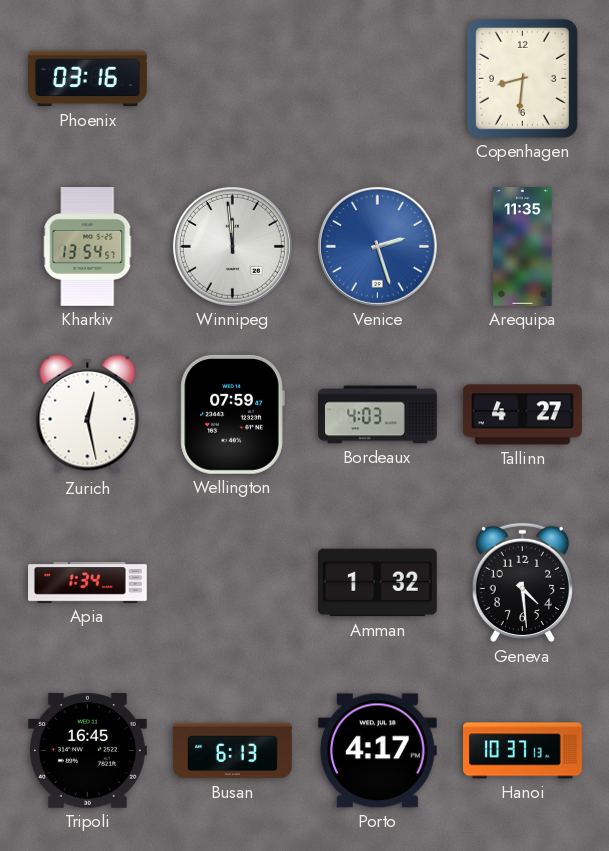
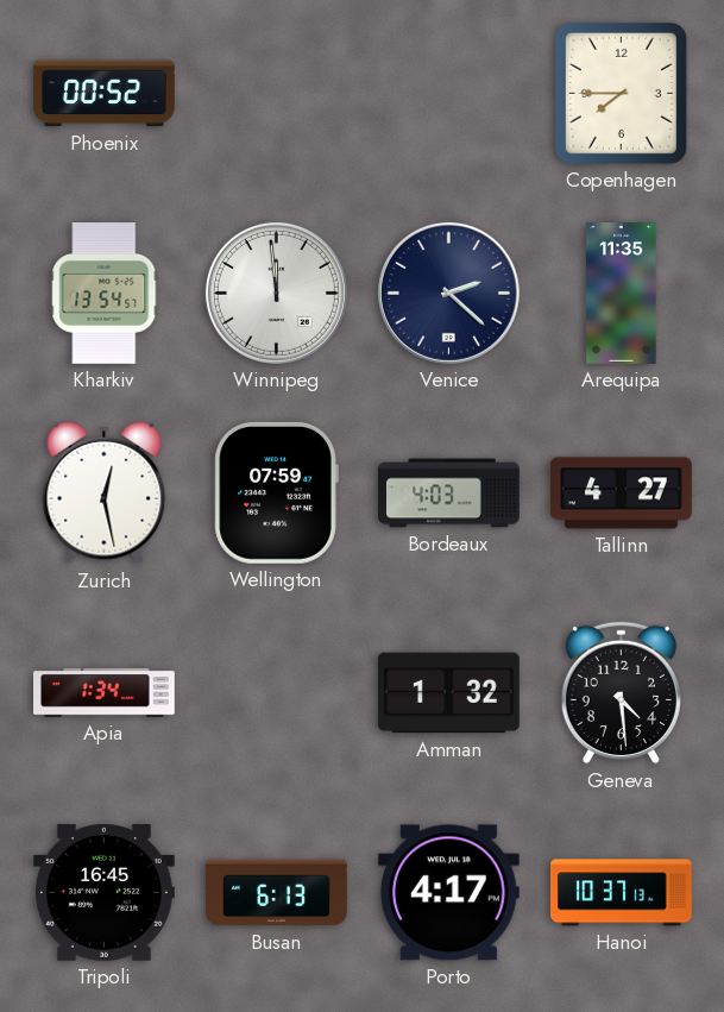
Phoenix: 03:16 -> 00:52
Copenhagen: 8:31 -> 7:45
Venice: 2:27 -> 2:22
Venice dial: blue -> navy
